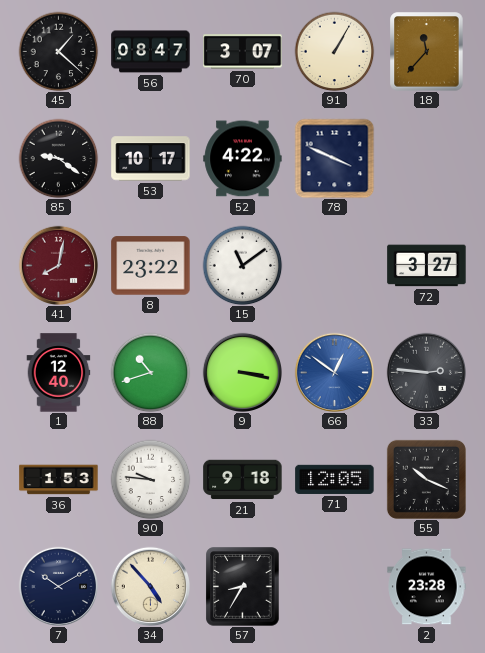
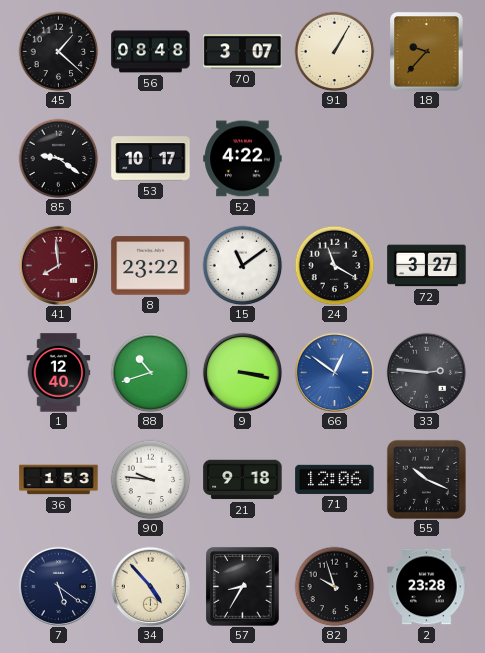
56: 08:47 -> 08:48
18: 11:37 -> 9:37
78: 3:49 -> none
41: 8:02 -> 7:59
24: none -> 11:20
71: 12:05 -> 12:06
7: 10:10 -> 5:21
82: none -> 9:57
